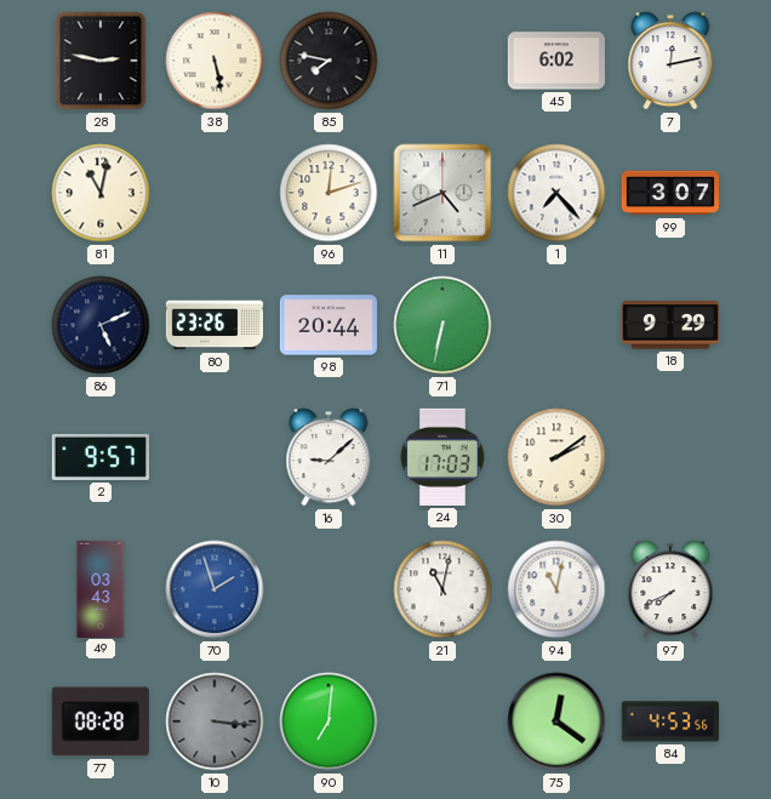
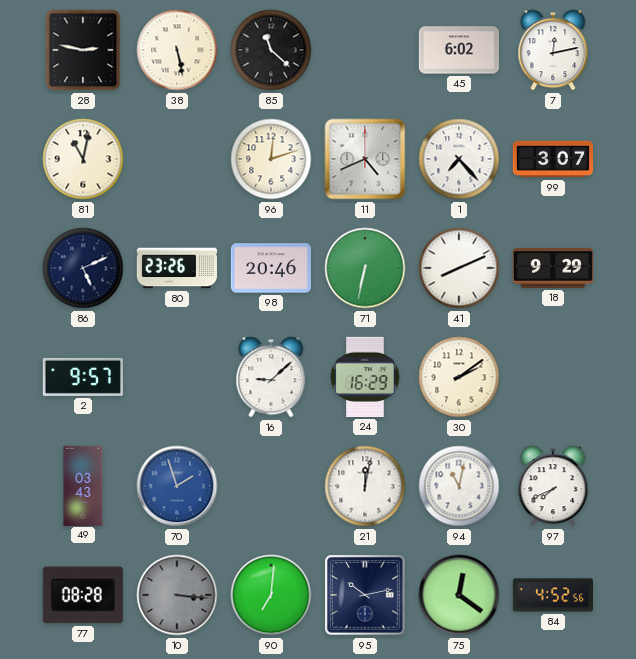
85: 7:47 -> 11:22
98: 20:44 -> 20:46
41: none -> 8:11
24: 17:03 -> 16:29
21: 11:02 -> 12:02
95: none -> 10:13
84: 4:53 -> 4:52
